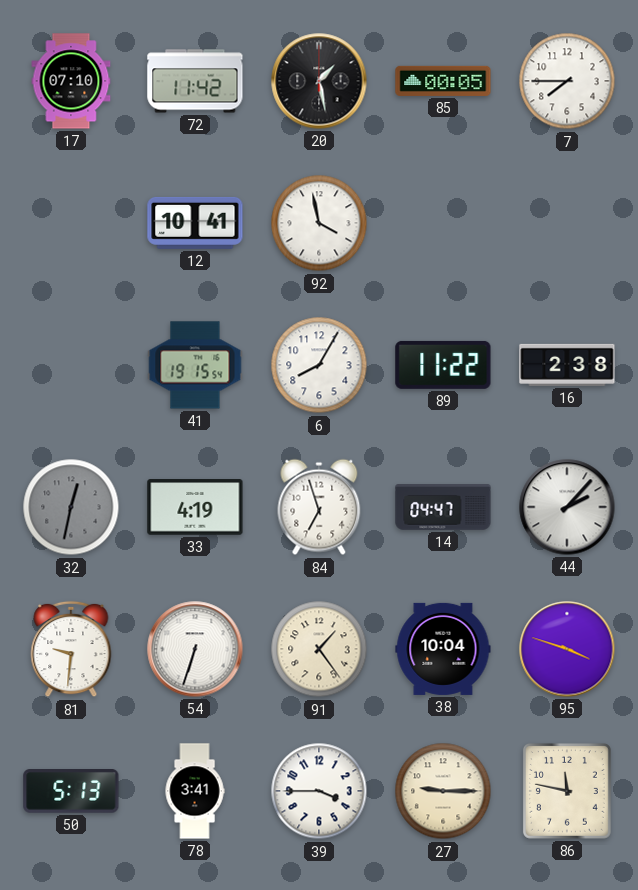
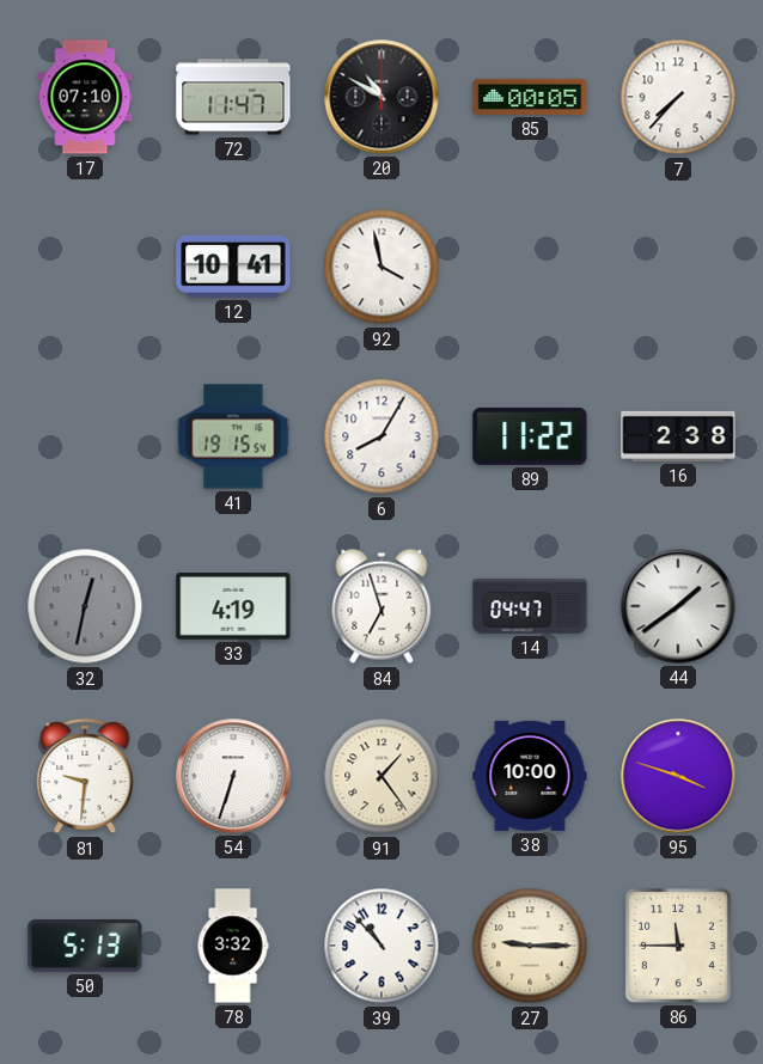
72: 11:42 -> 11:47
20: 1:28 -> 10:50
7: 7:45 -> 7:37
44: 2:07 -> 1:39
38: 10:04 -> 10:00
78: 3:41 -> 3:32
39: 3:45 -> 10:53
86: 11:47 -> 11:45
